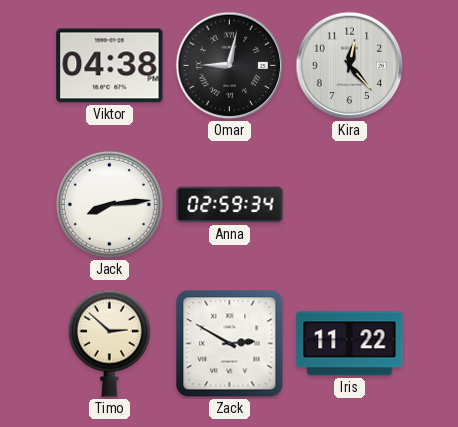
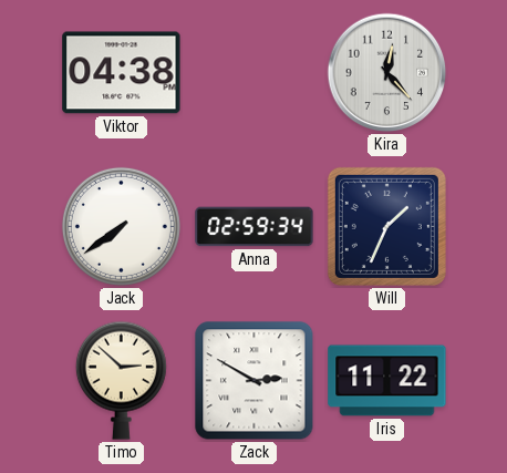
Omar: 9:02 -> none
Jack: 8:14 -> 7:39
Will: none -> 1:34
